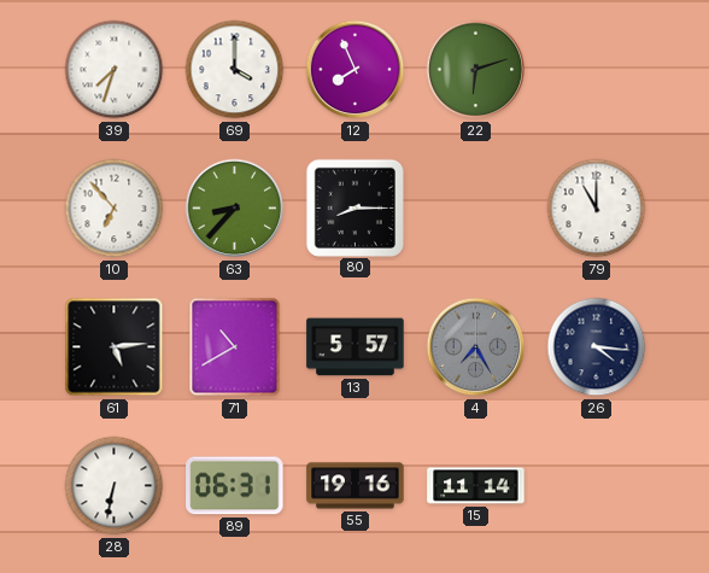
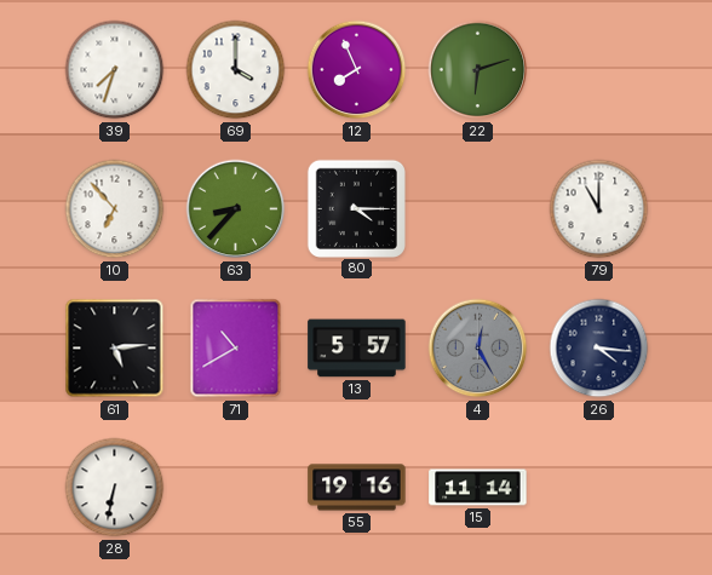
80: 8:15 -> 4:15
4: 7:25 -> 12:25
89: 06:31 -> none
